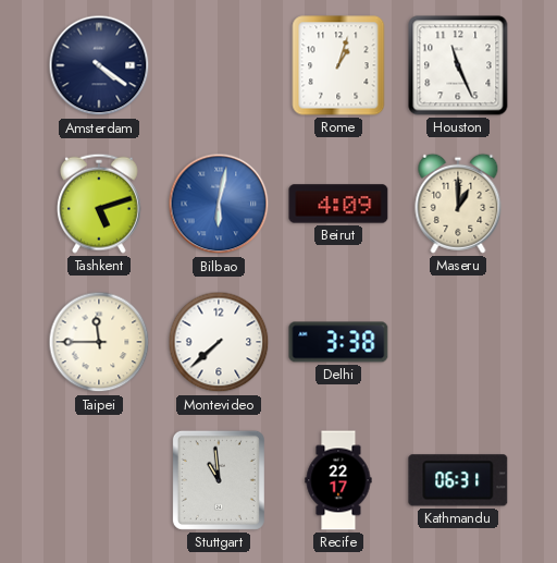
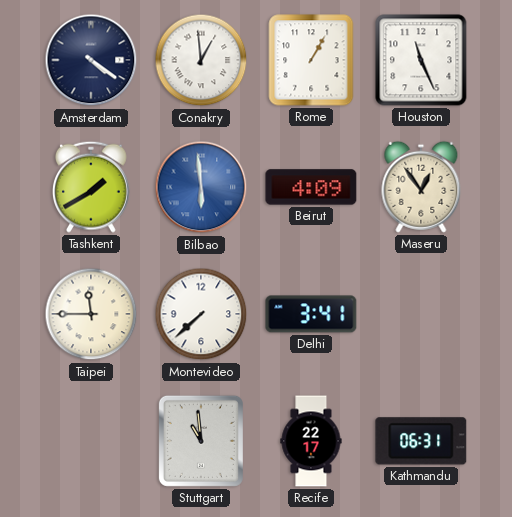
Conakry: none -> 12:59
Rome: 1:03 -> 1:05
Tashkent: 5:12 -> 1:40
Bilbao: 6:02 -> 5:59
Maseru: 1:00 -> 12:54
Delhi: 3:38 -> 3:41
